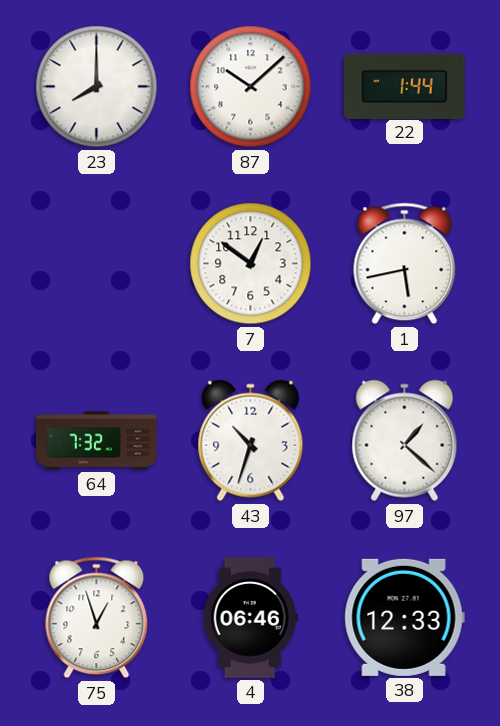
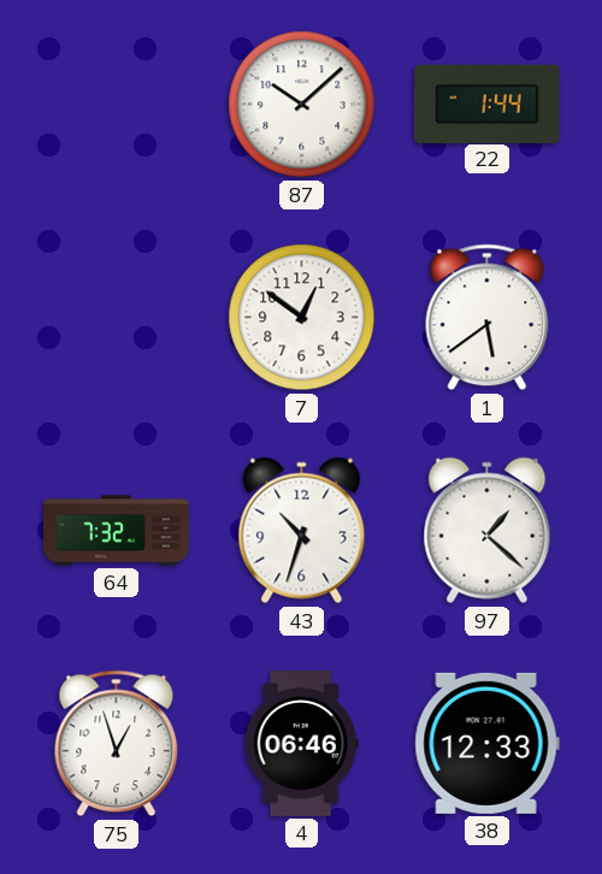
23: 8:00 -> none
1: 5:43 -> 5:39
